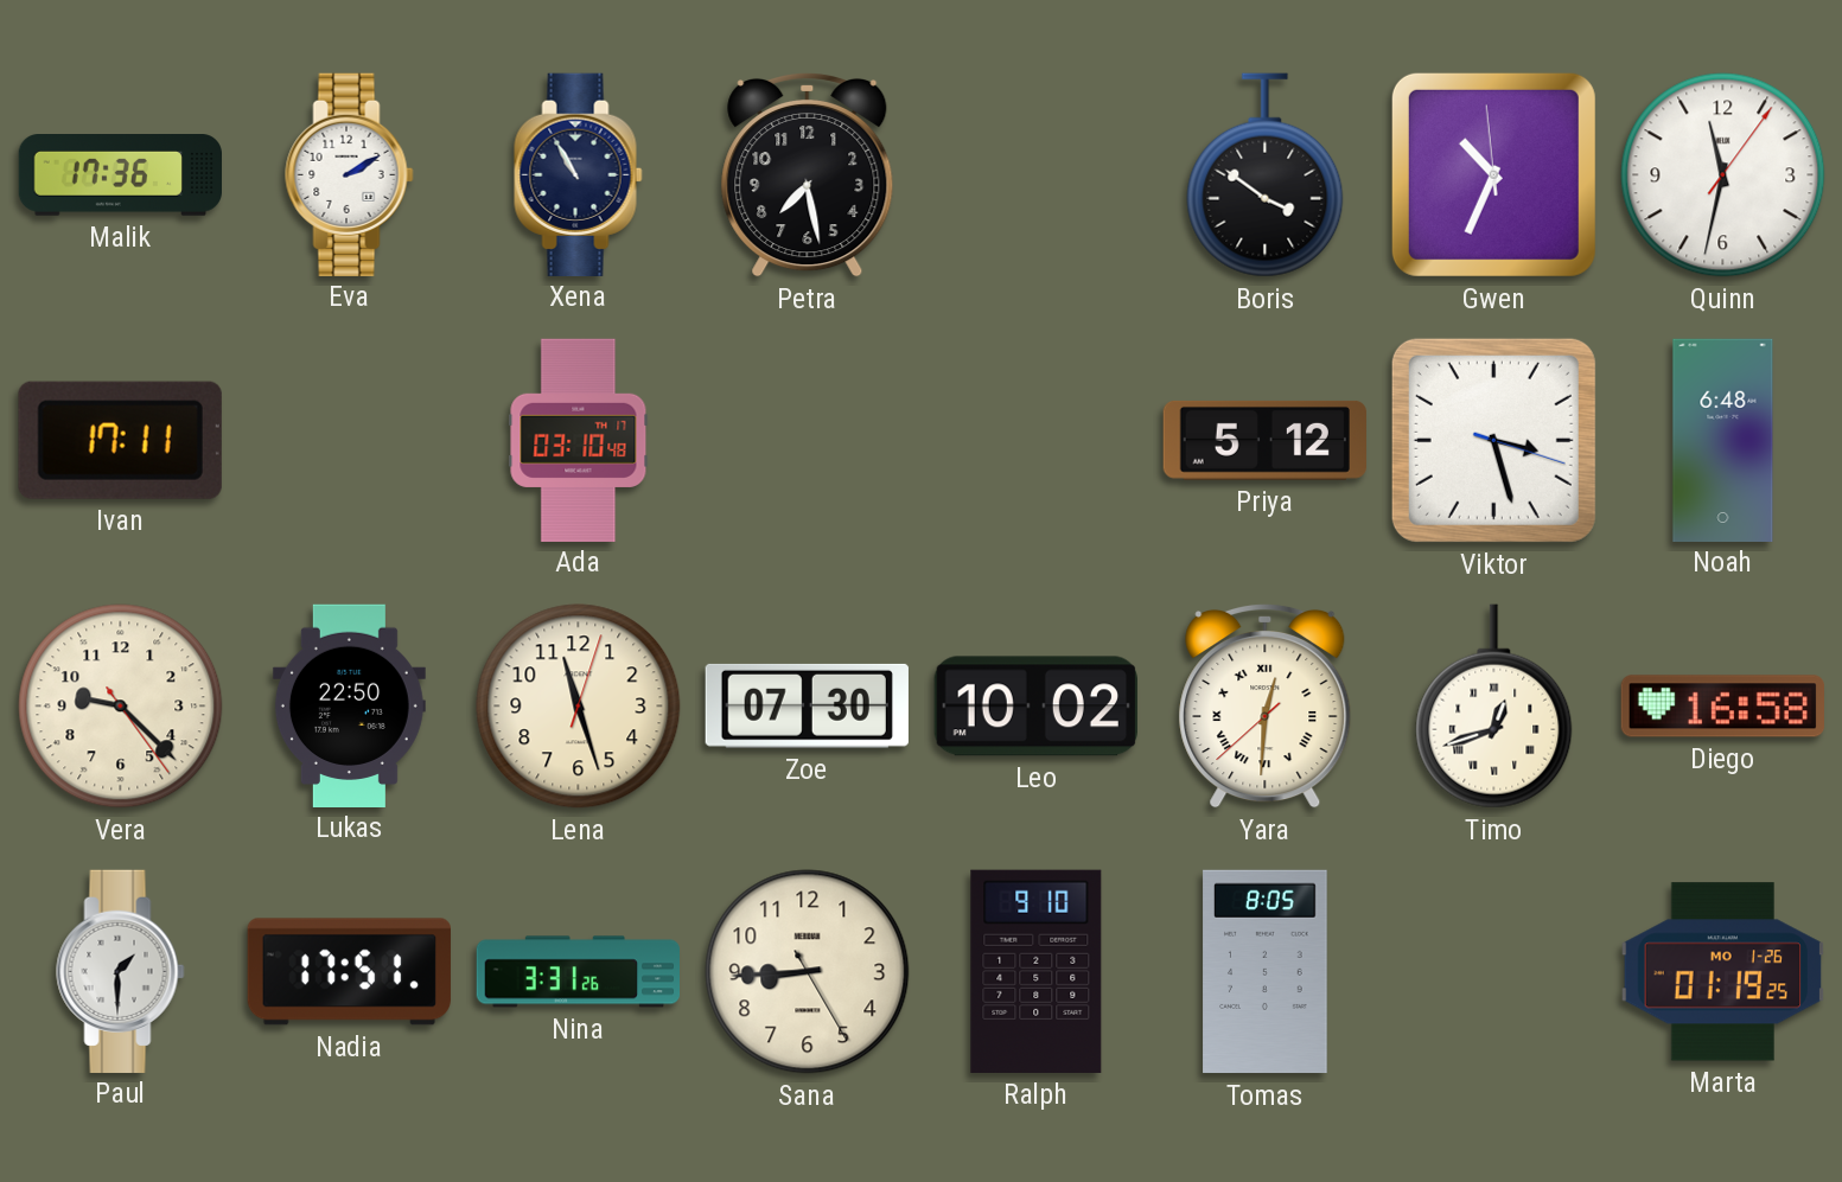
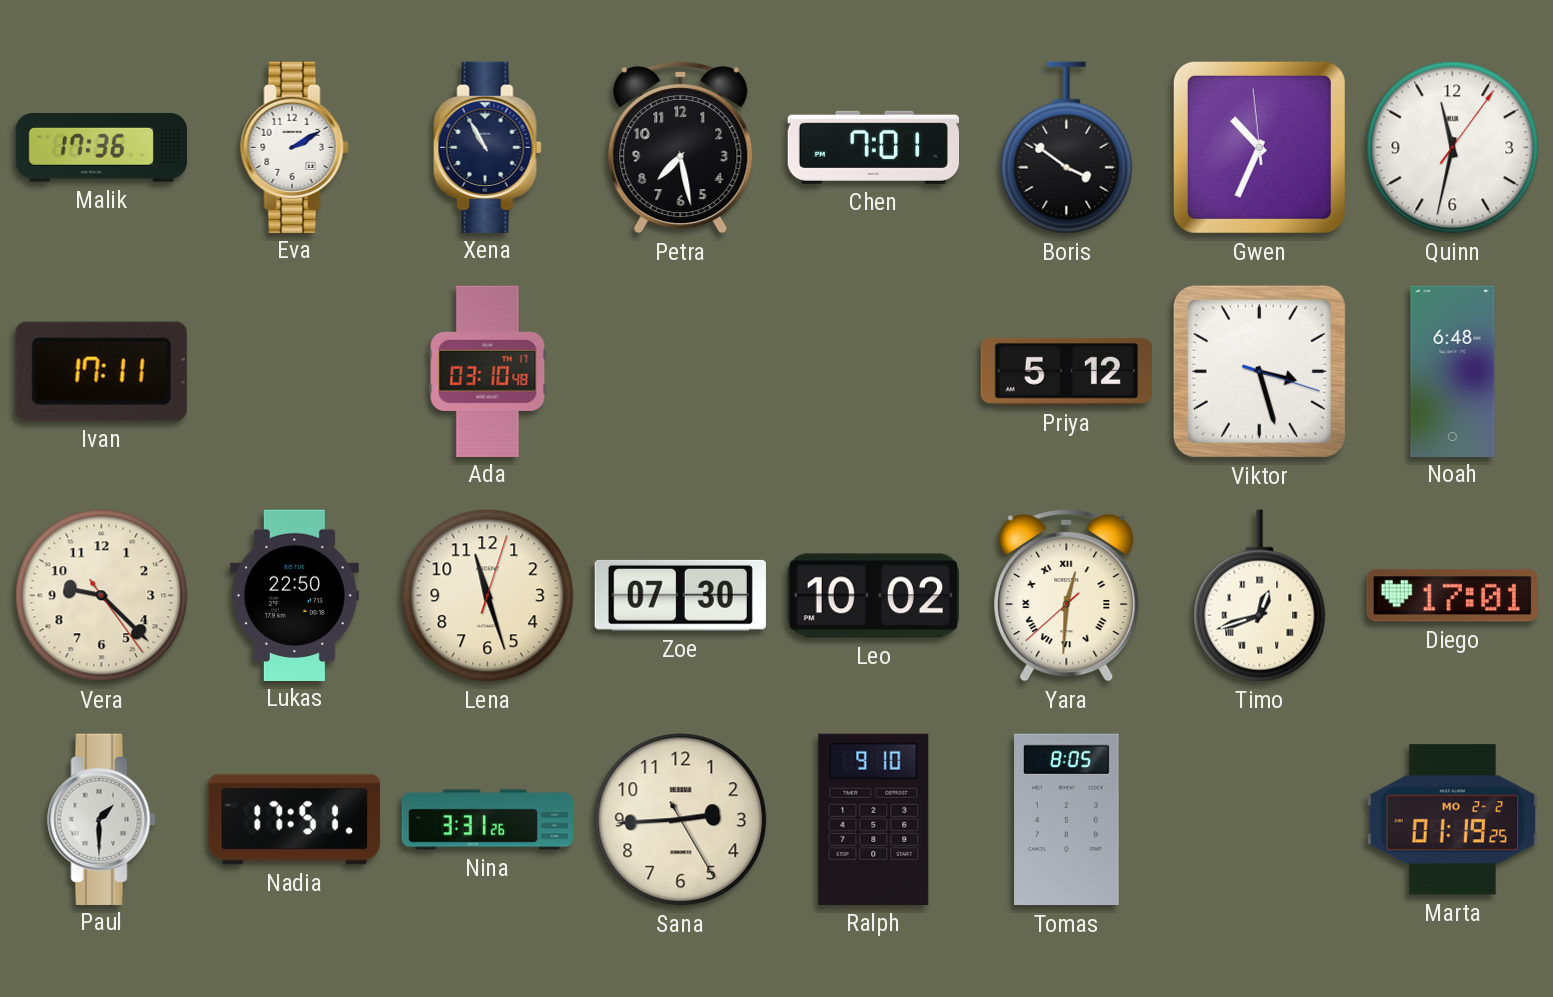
Chen: none -> 7:01
Diego: 16:58 -> 17:01
Sana: 8:44 -> 2:44
Marta date: MO 1-26 -> MO 2-2
